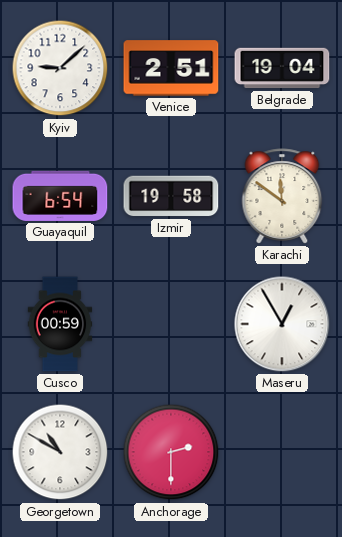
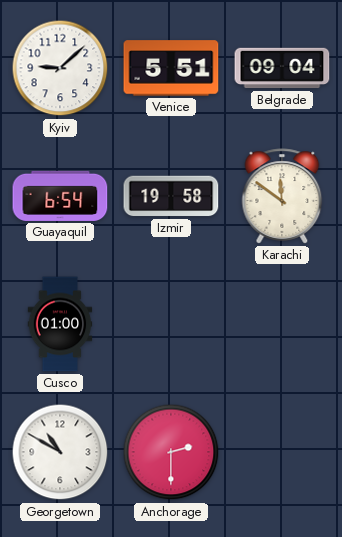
Venice: 2:51 -> 5:51
Belgrade: 19:04 -> 09:04
Cusco: 00:59 -> 01:00
Maseru: 12:55 -> none
